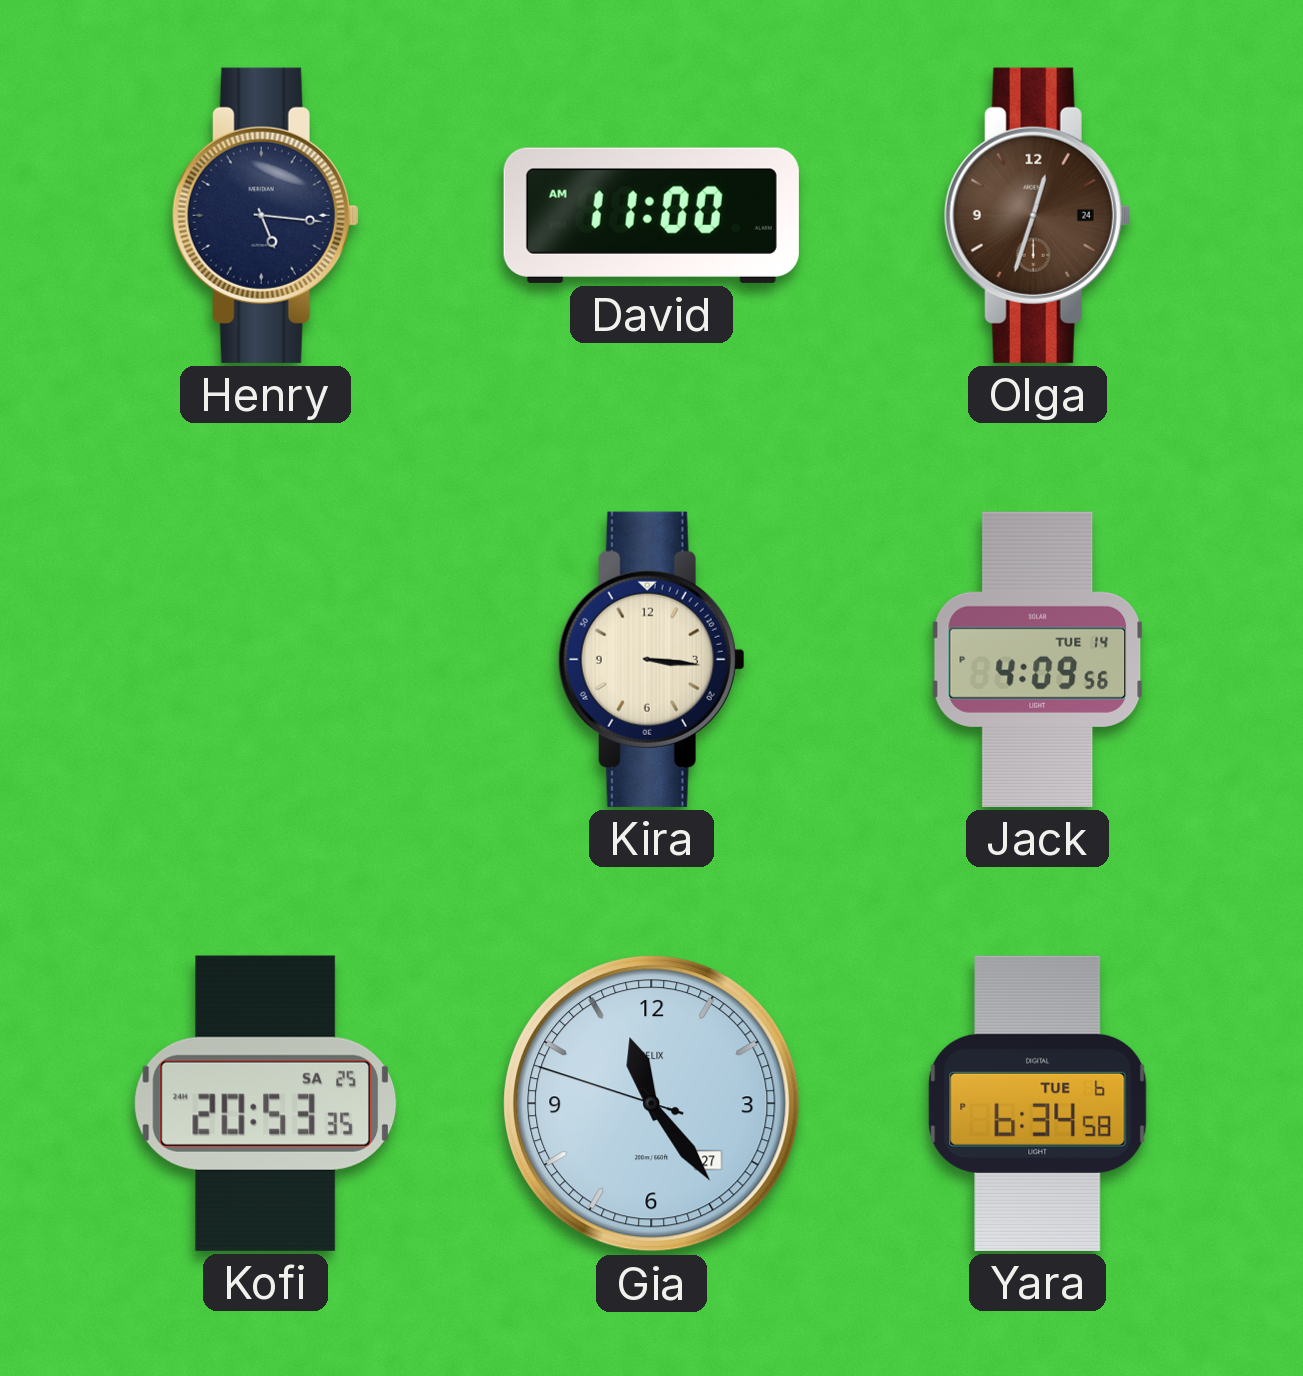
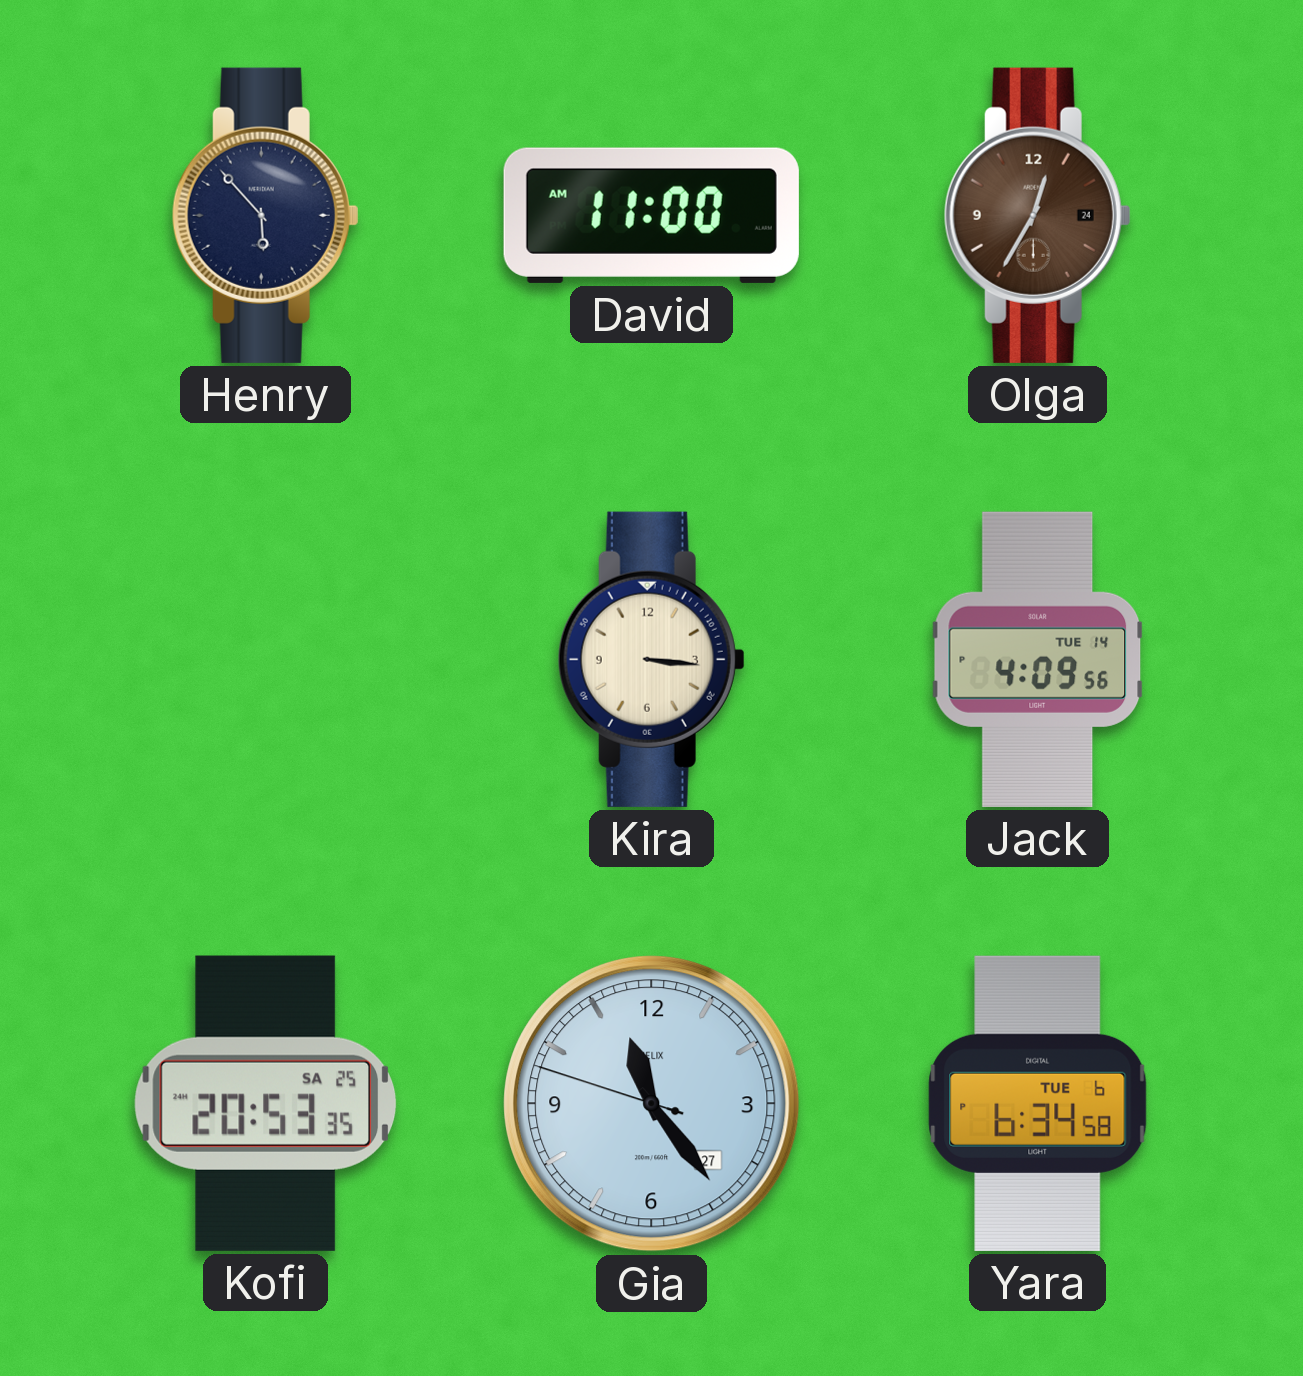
Henry: 5:16 -> 5:53
Olga: 12:33 -> 12:35
